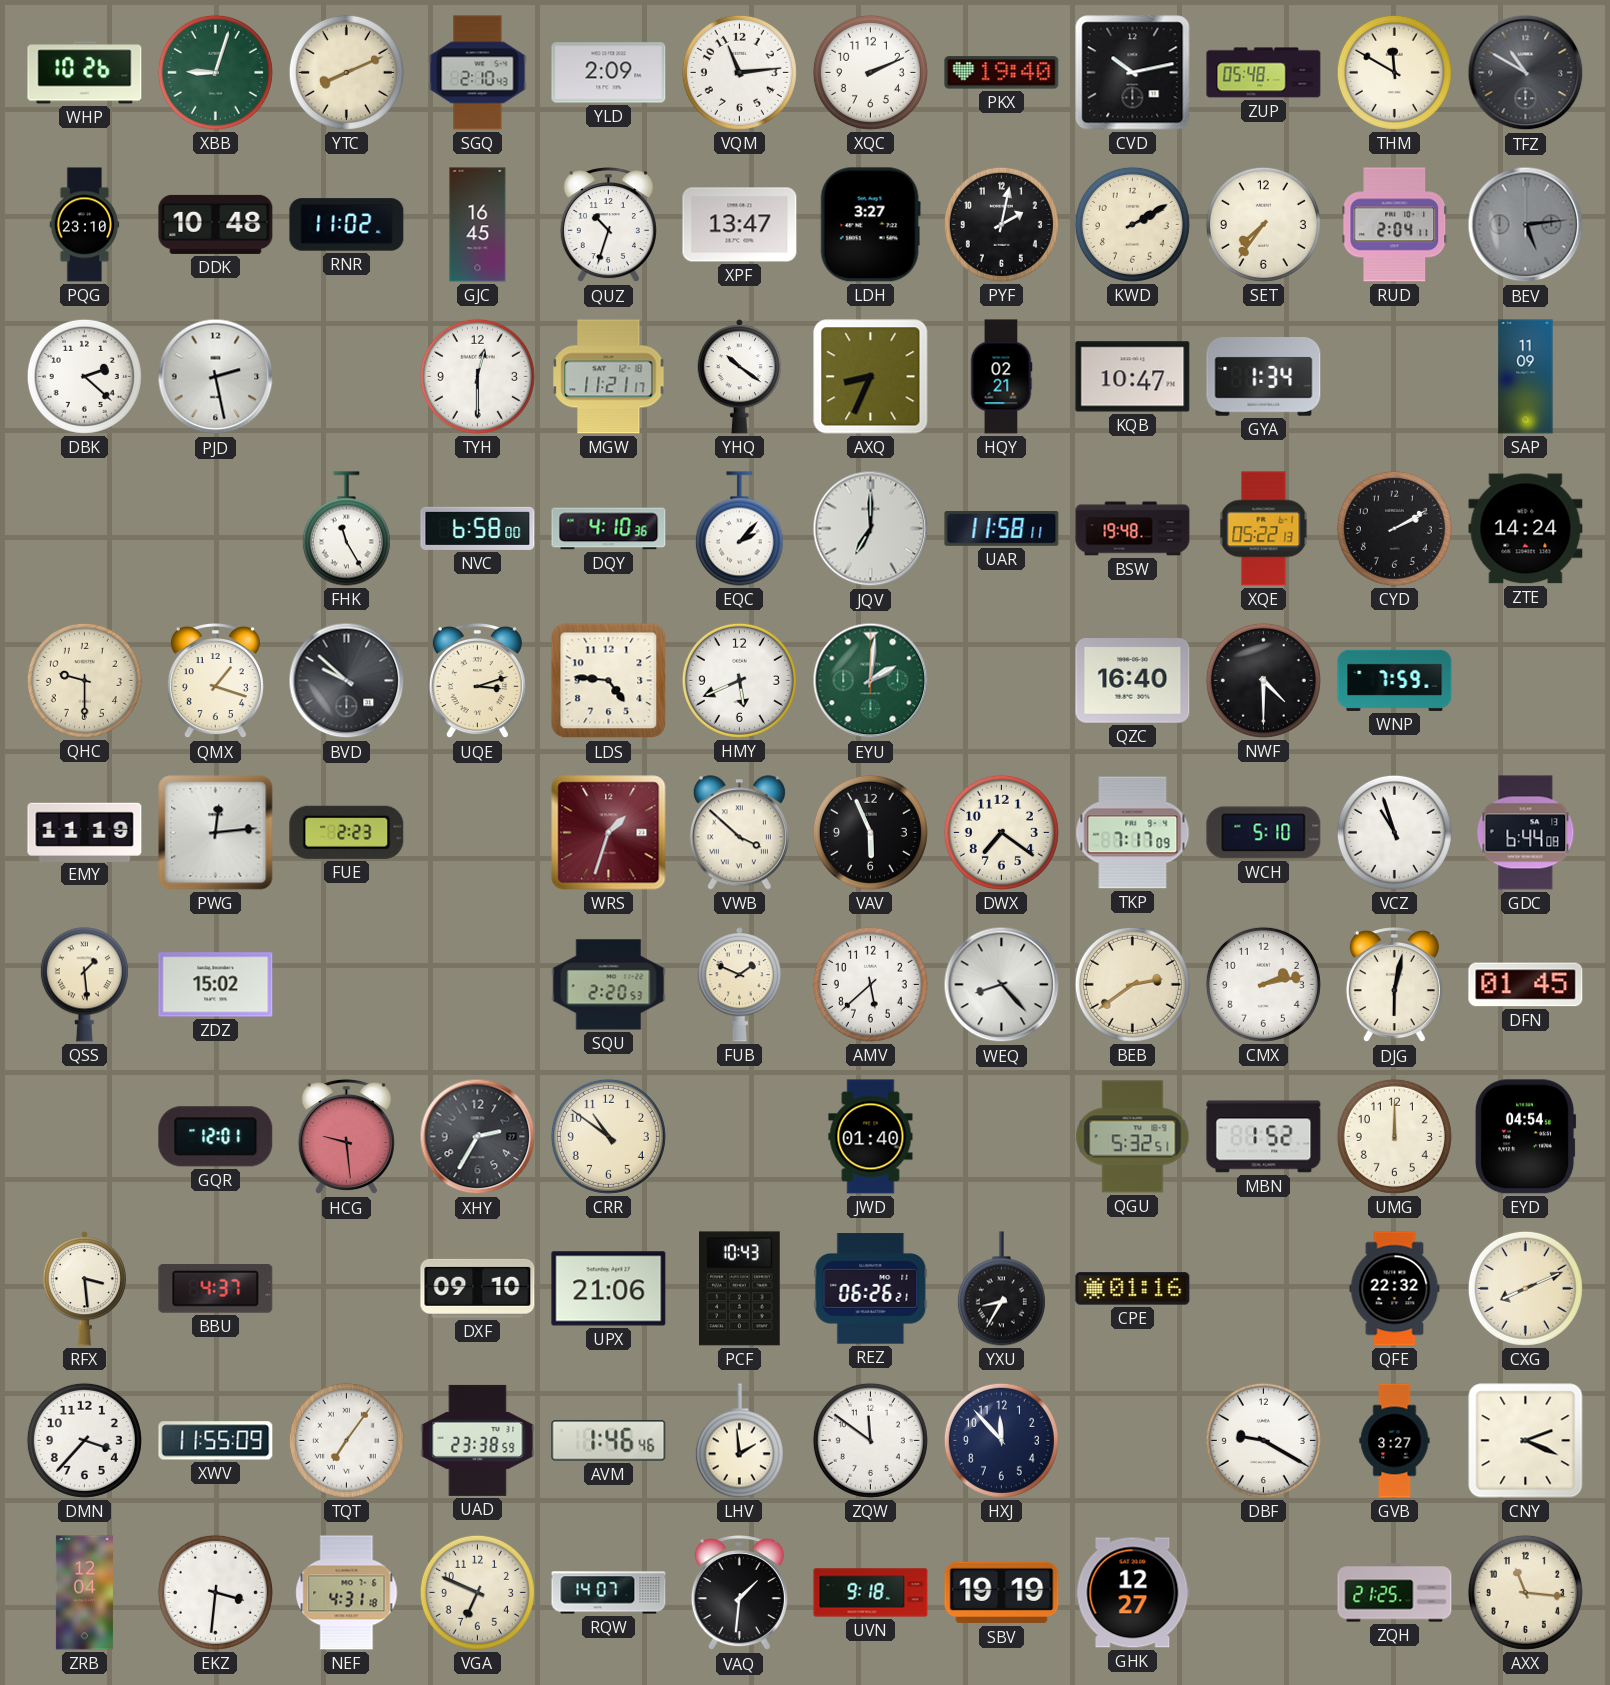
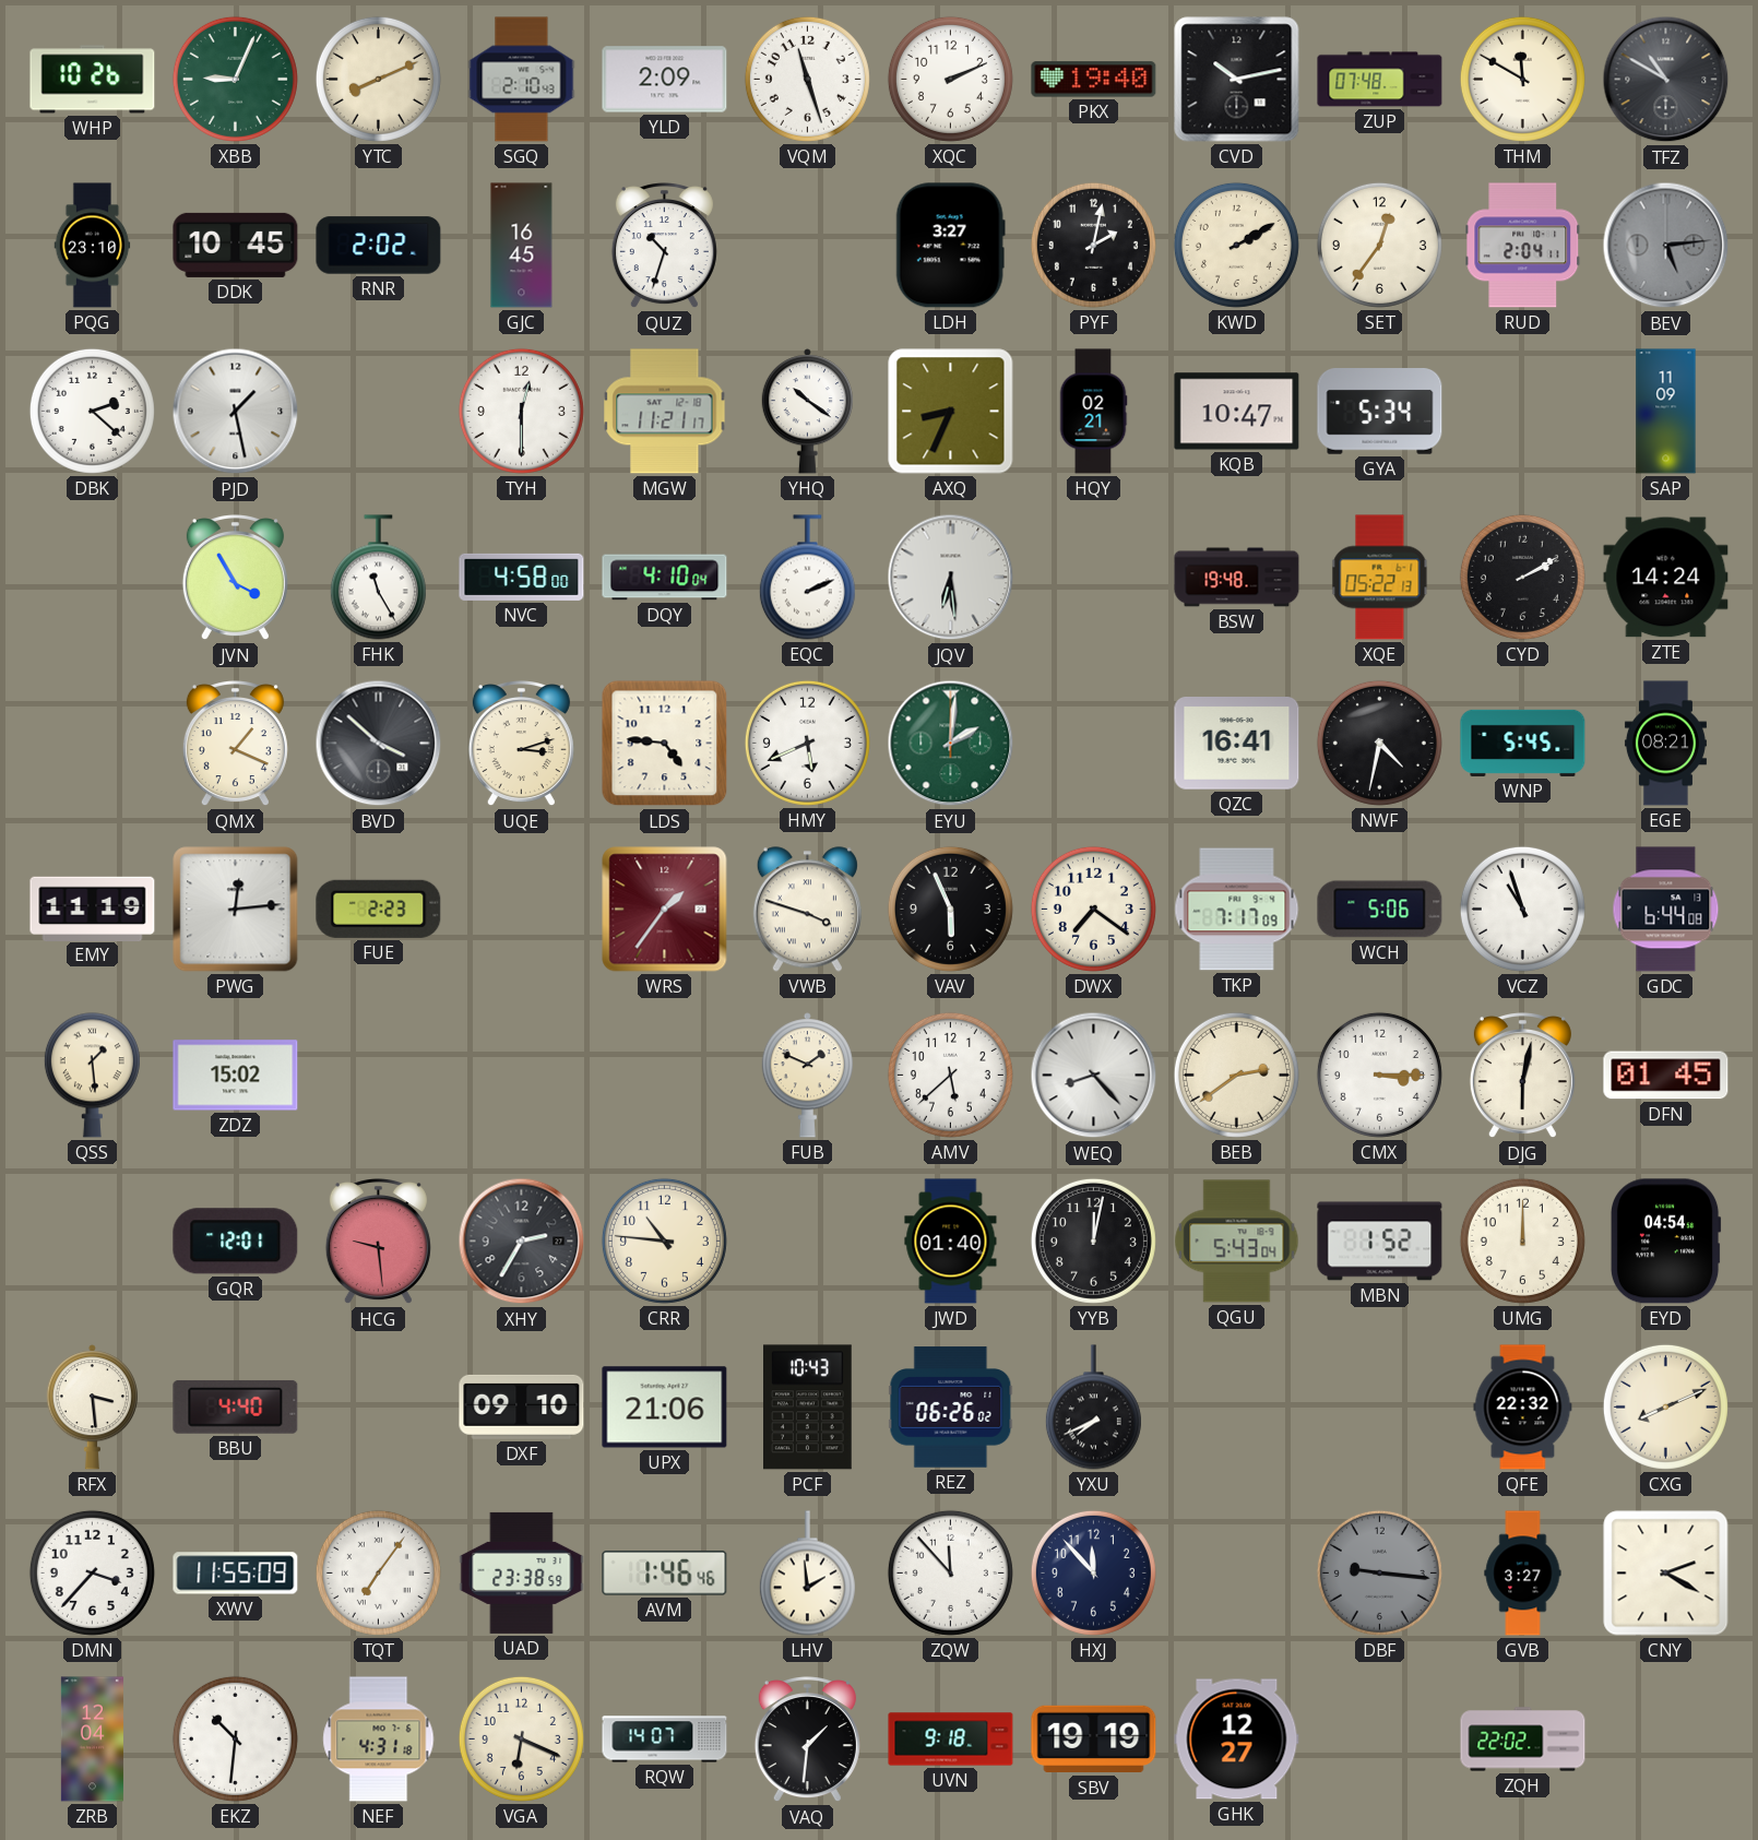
XBB: 9:03 -> 9:04
VQM: 11:14 -> 11:27
ZUP: 05:48 -> 07:48
DDK: 10:48 -> 10:45
RNR: 11:02 -> 2:02
XPF: 13:47 -> none
SET: 7:36 -> 12:36
PJD: 2:28 -> 1:28
GYA: 1:34 -> 5:34
JVN: none -> 3:55
NVC: 6:58 -> 4:58
DQY: 4:10:36 -> 4:10:04
EQC: 2:07 -> 2:11
JQV: 7:00 -> 6:29
UAR: 11:58 -> none
QHC: 9:30 -> none
QMX: 1:18 -> 1:19
BVD: 9:52 -> 3:52
QZC: 16:40 -> 16:41
NWF: 4:30 -> 4:32
WNP: 7:59 -> 5:45
EGE: none -> 08:21
WRS: 1:33 -> 1:36
VWB: 3:52 -> 3:48
WCH: 5:10 -> 5:06
SQU: 2:20 -> none
CMX: 2:13 -> 3:15
CRR: 10:51 -> 10:46
YYB: none -> 12:02
QGU: 5:32 -> 5:43
BBU: 4:37 -> 4:40
REZ: 06:26:21 -> 06:26:02
YXU: 8:35 -> 7:41
CPE: 01:16 -> none
ZQW: 11:51 -> 11:53
DBF: 9:20 -> 9:16
DBF dial: white -> grey
CNY: 2:19 -> 2:20
EKZ: 3:31 -> 10:31
VGA: 6:49 -> 6:19
ZQH: 21:25 -> 22:02
AXX: 11:16 -> none
